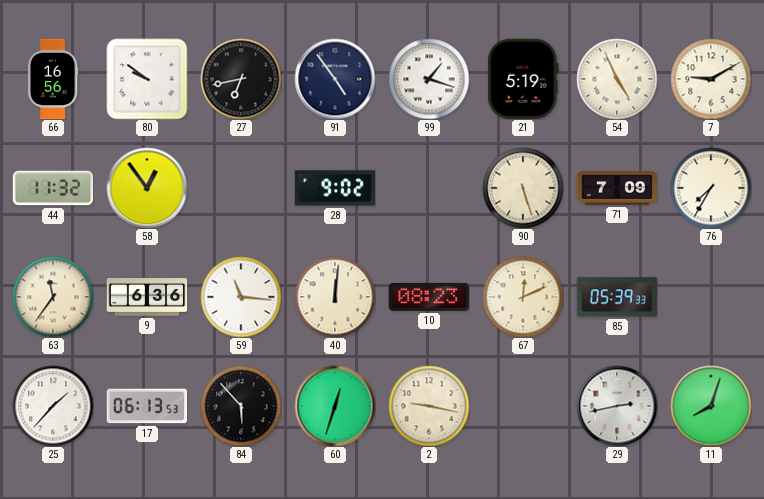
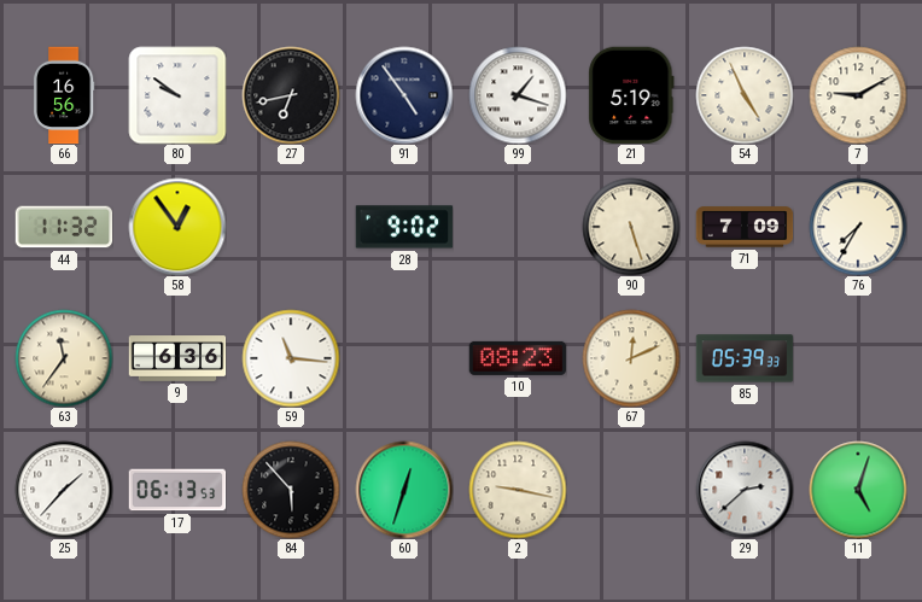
40: 12:01 -> none
29: 2:43 -> 2:38
11: 8:03 -> 5:03
